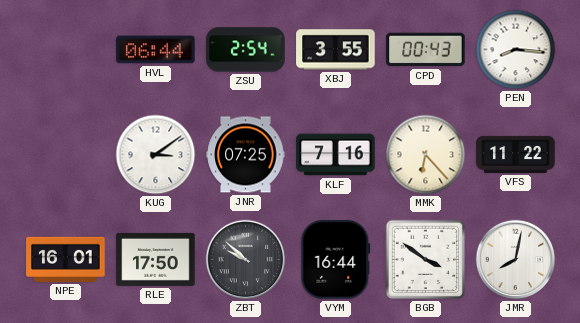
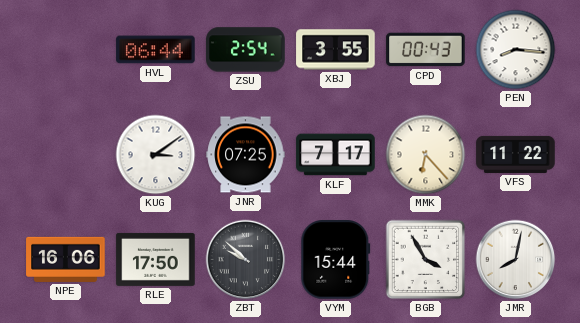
KLF: 7:16 -> 7:17
NPE: 16:01 -> 16:06
VYM: 16:44 -> 15:44
BGB: 3:51 -> 3:55
